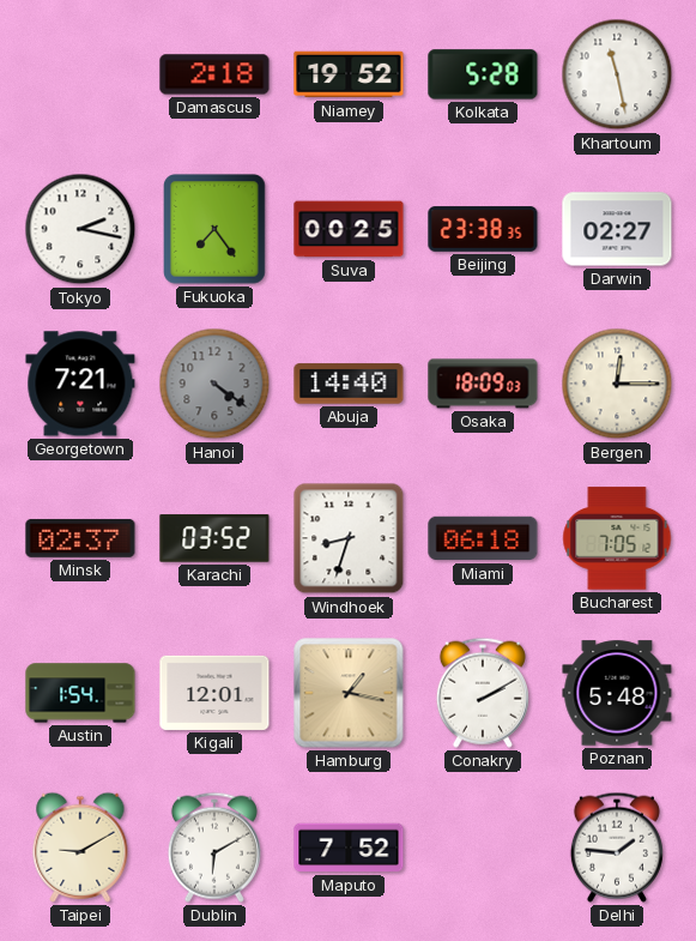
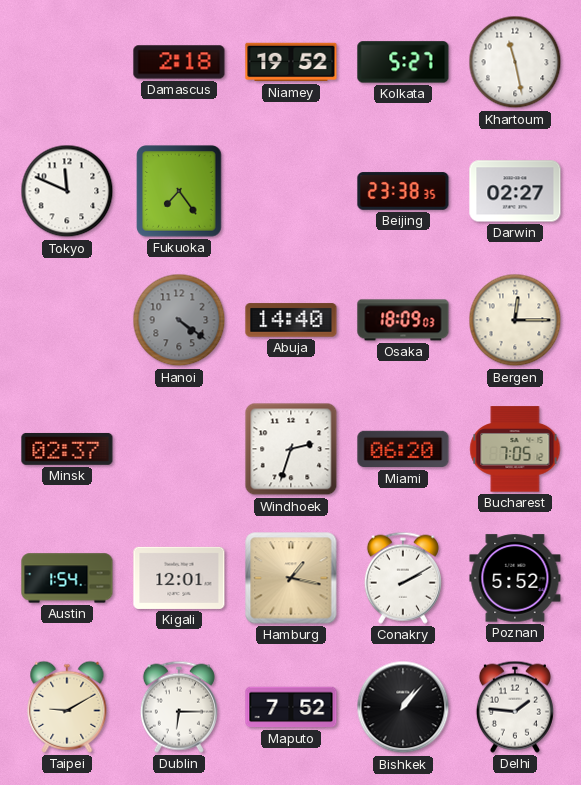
Kolkata: 5:28 -> 5:27
Tokyo: 2:17 -> 11:49
Suva: 00:25 -> none
Georgetown: 7:21 -> none
Karachi: 03:52 -> none
Windhoek: 8:33 -> 2:33
Miami: 06:18 -> 06:20
Poznan: 5:48 -> 5:52
Dublin: 6:10 -> 6:15
Bishkek: none -> 1:07
